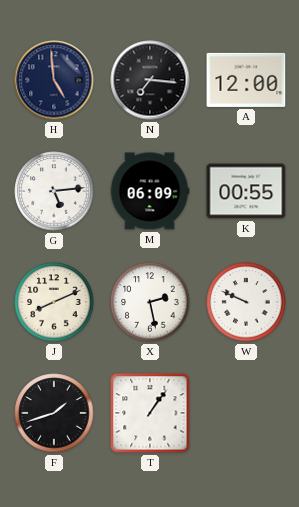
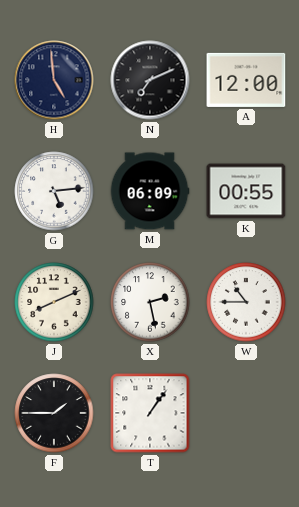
N: 7:16 -> 7:11
W: 9:49 -> 10:45
F: 1:42 -> 1:45
